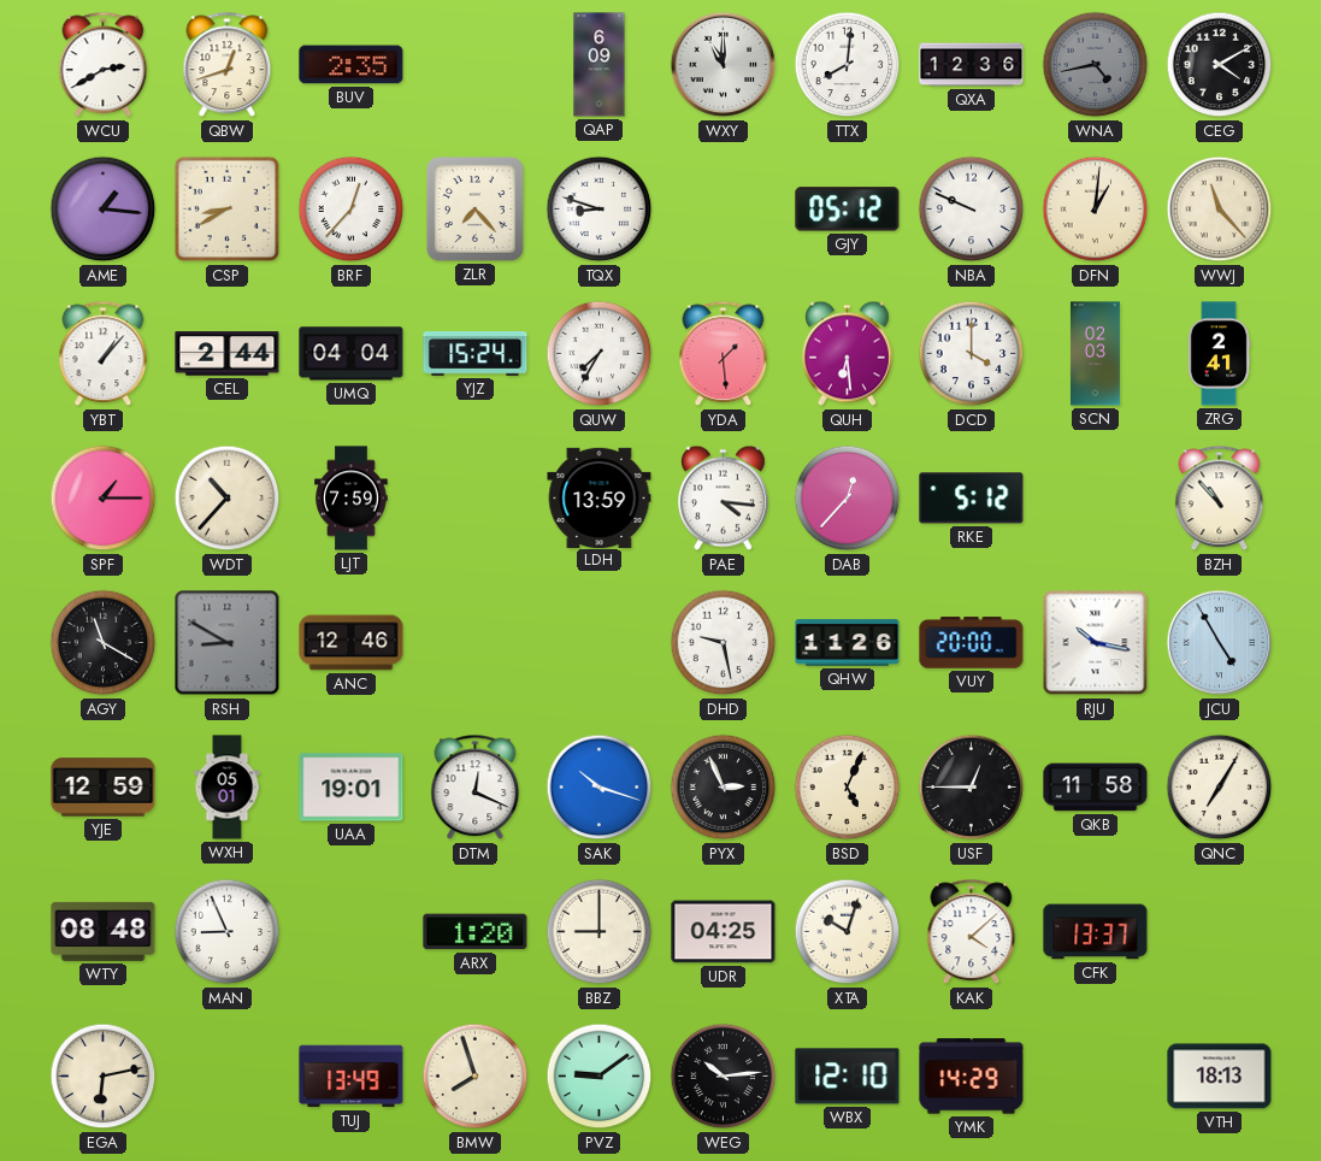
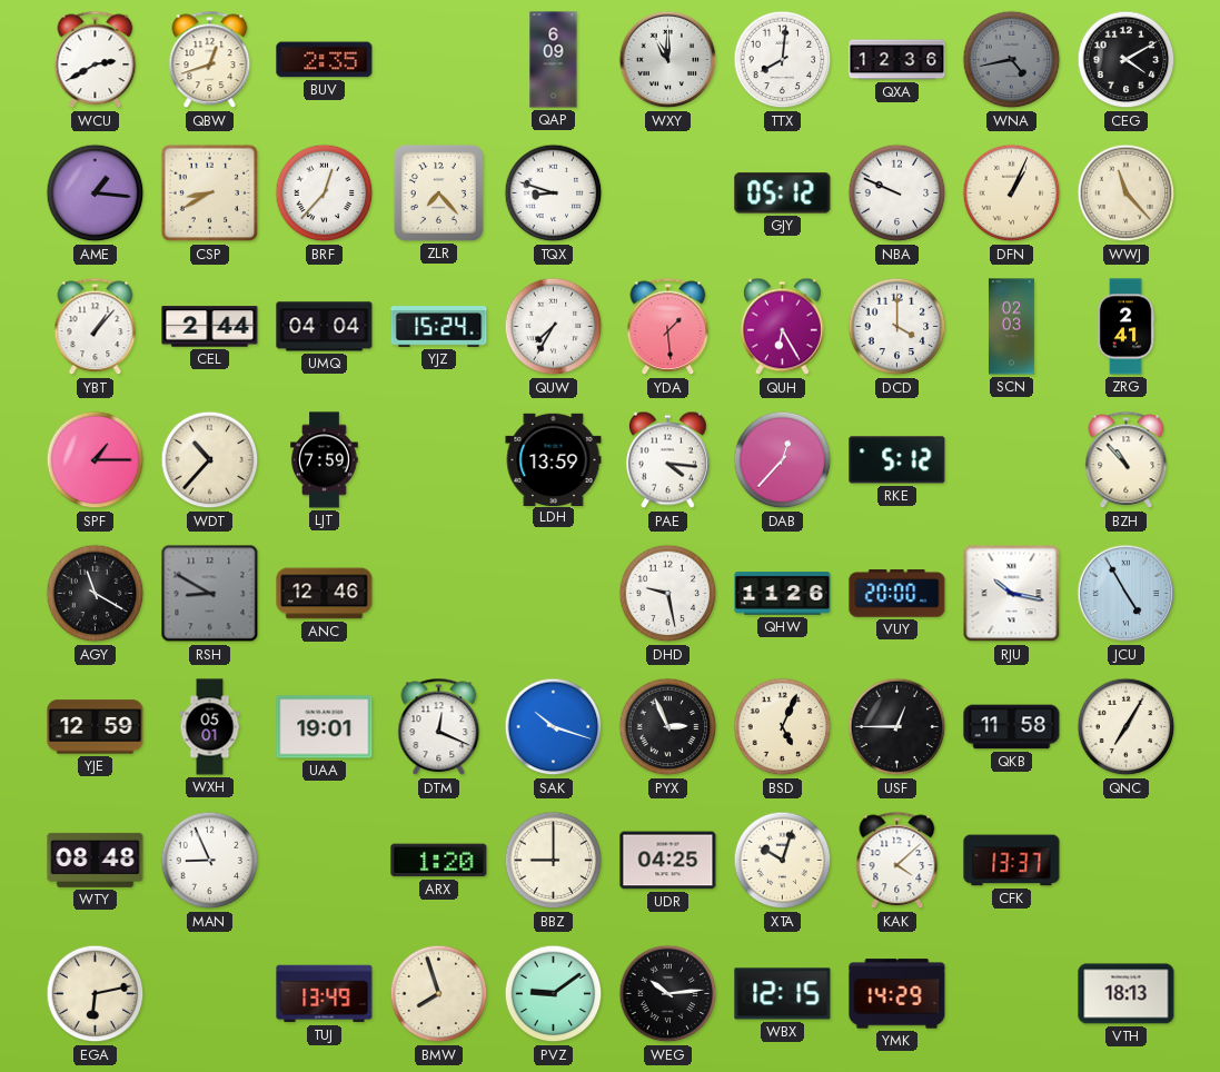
DFN: 1:01 -> 1:04
QUH: 6:29 -> 6:25
WBX: 12:10 -> 12:15
